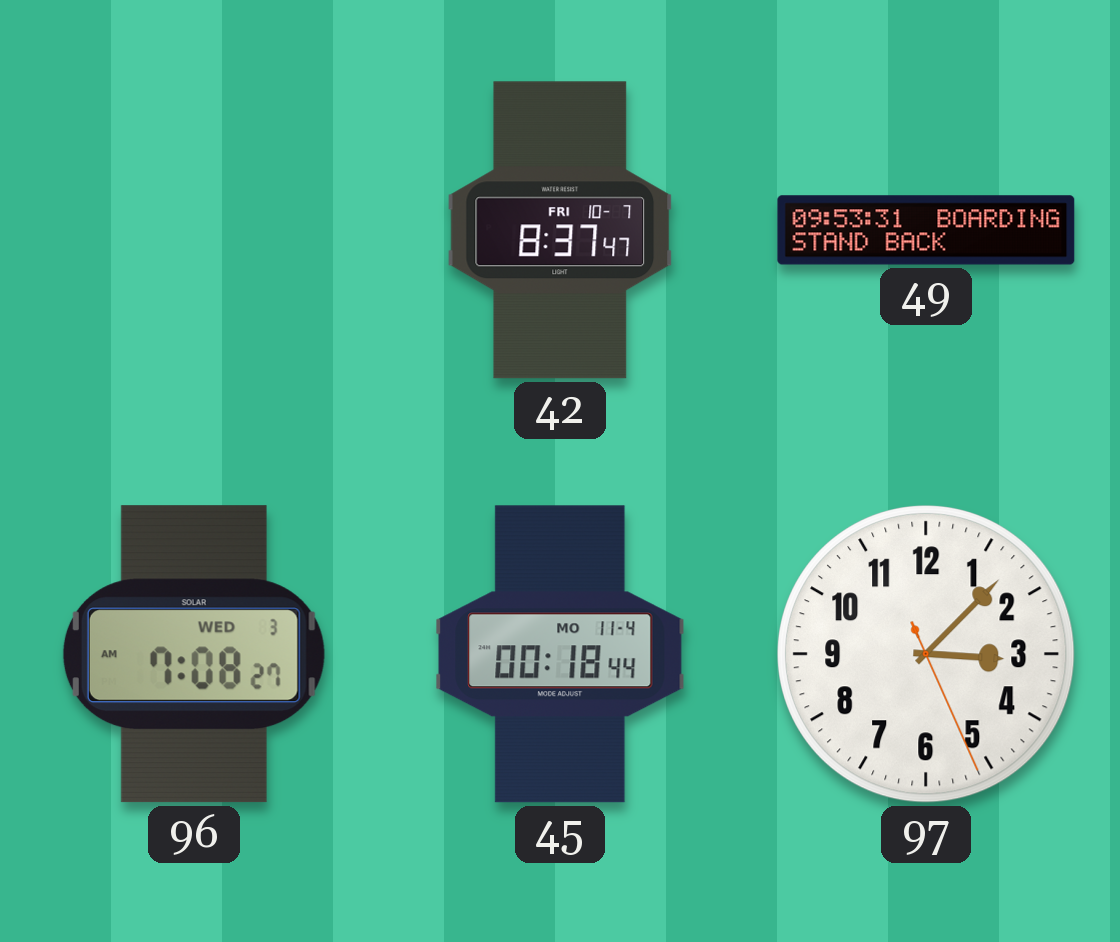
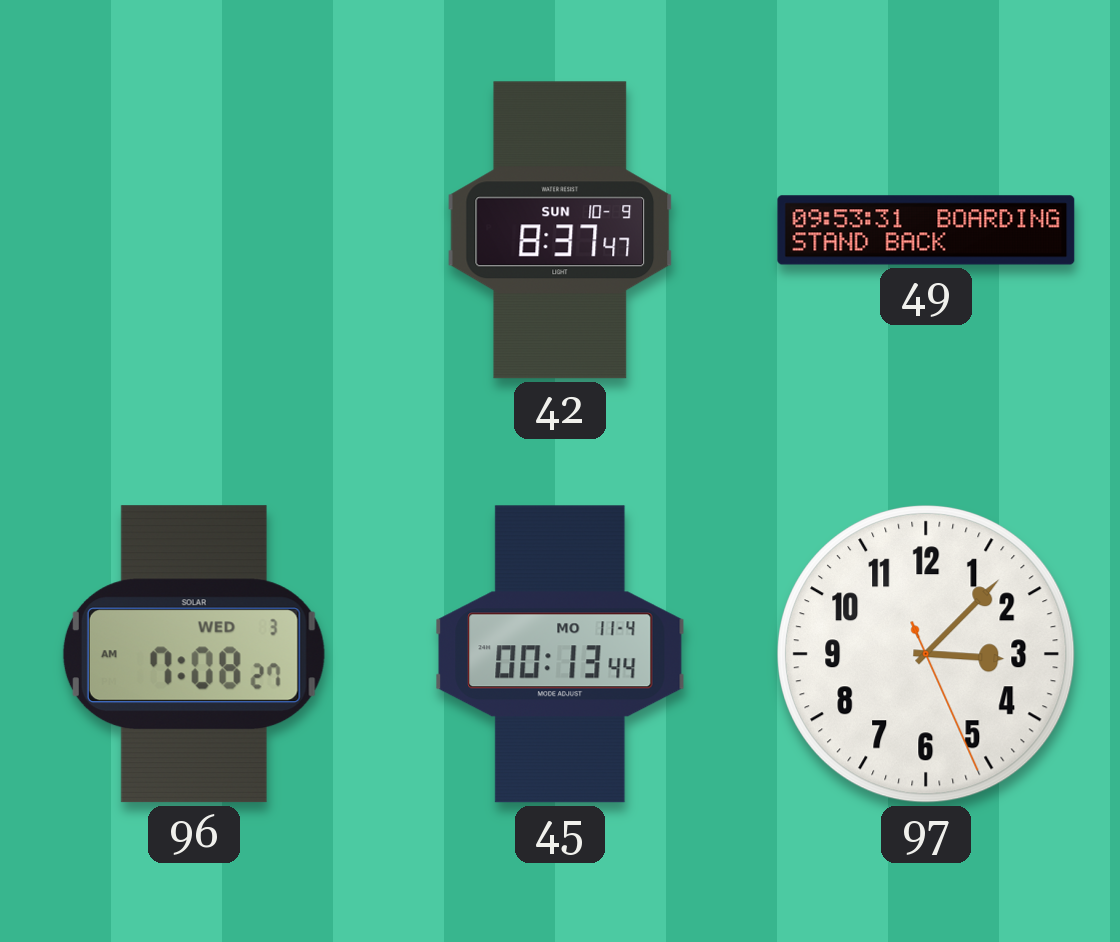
42 date: FRI 10-7 -> SUN 10-9
45: 00:18 -> 00:13
